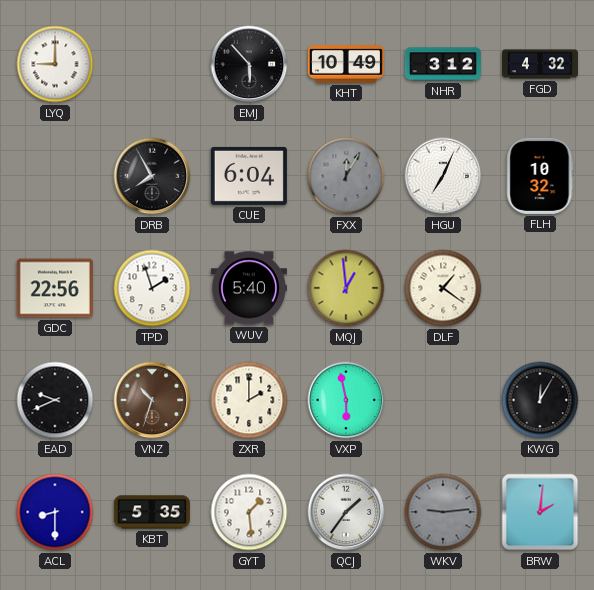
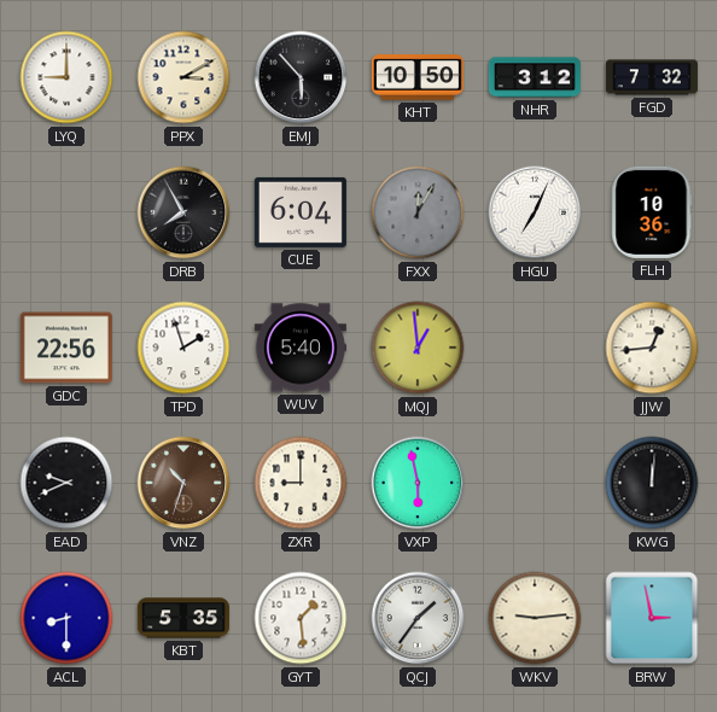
PPX: none -> 3:10
KHT: 10:49 -> 10:50
FGD: 4:32 -> 7:32
FLH: 10:32 -> 10:36
DLF: 1:21 -> none
JJW: none -> 12:44
ZXR: 2:00 -> 9:00
KWG: 12:05 -> 12:01
WKV dial: grey -> cream
BRW: 2:01 -> 2:58
